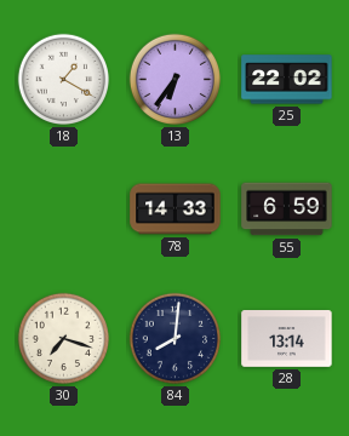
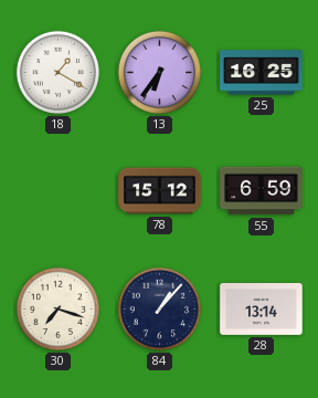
25: 22:02 -> 16:25
78: 14:33 -> 15:12
84: 8:01 -> 1:07
